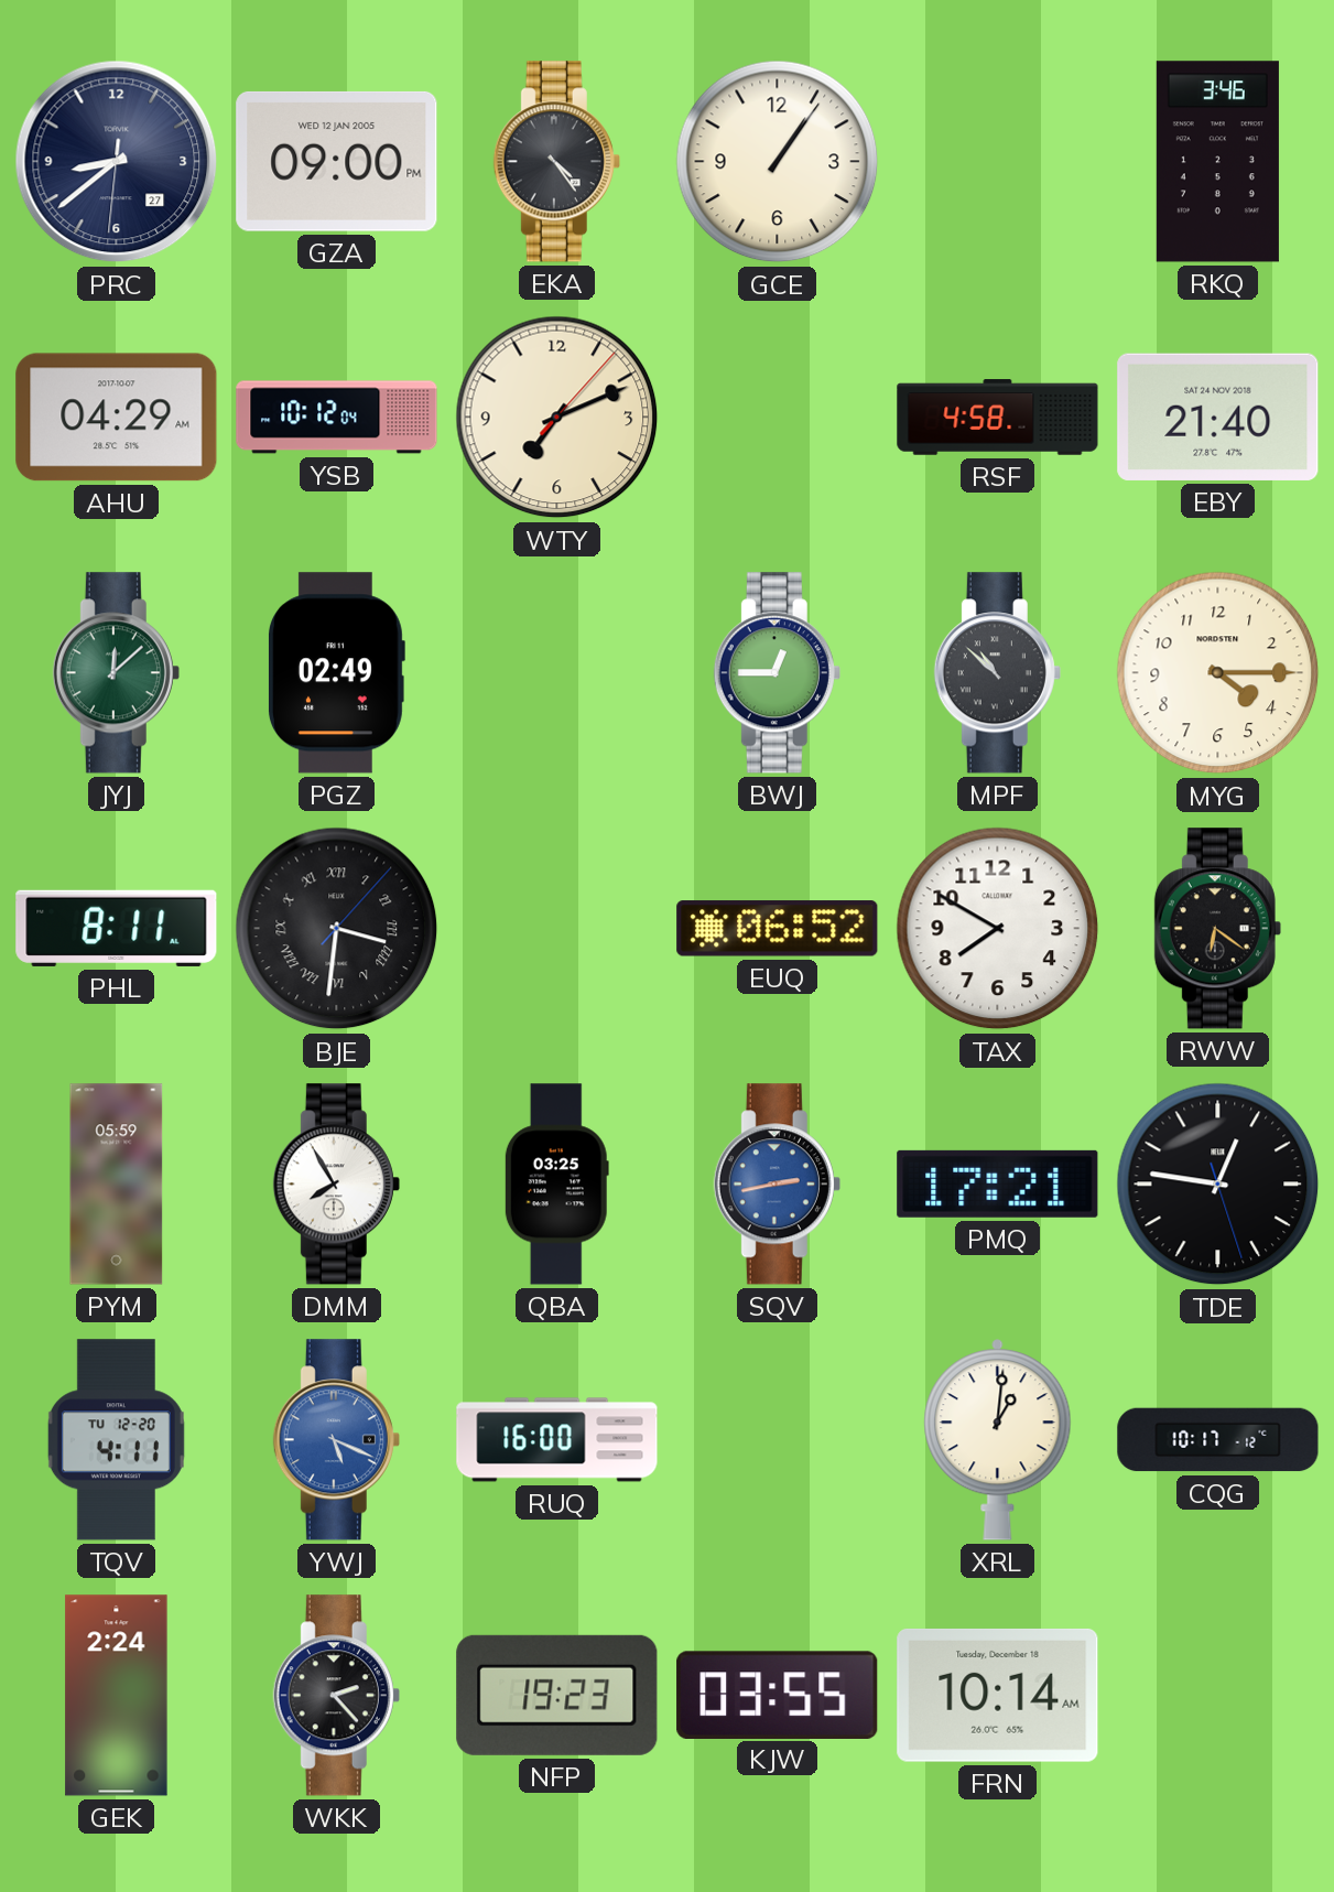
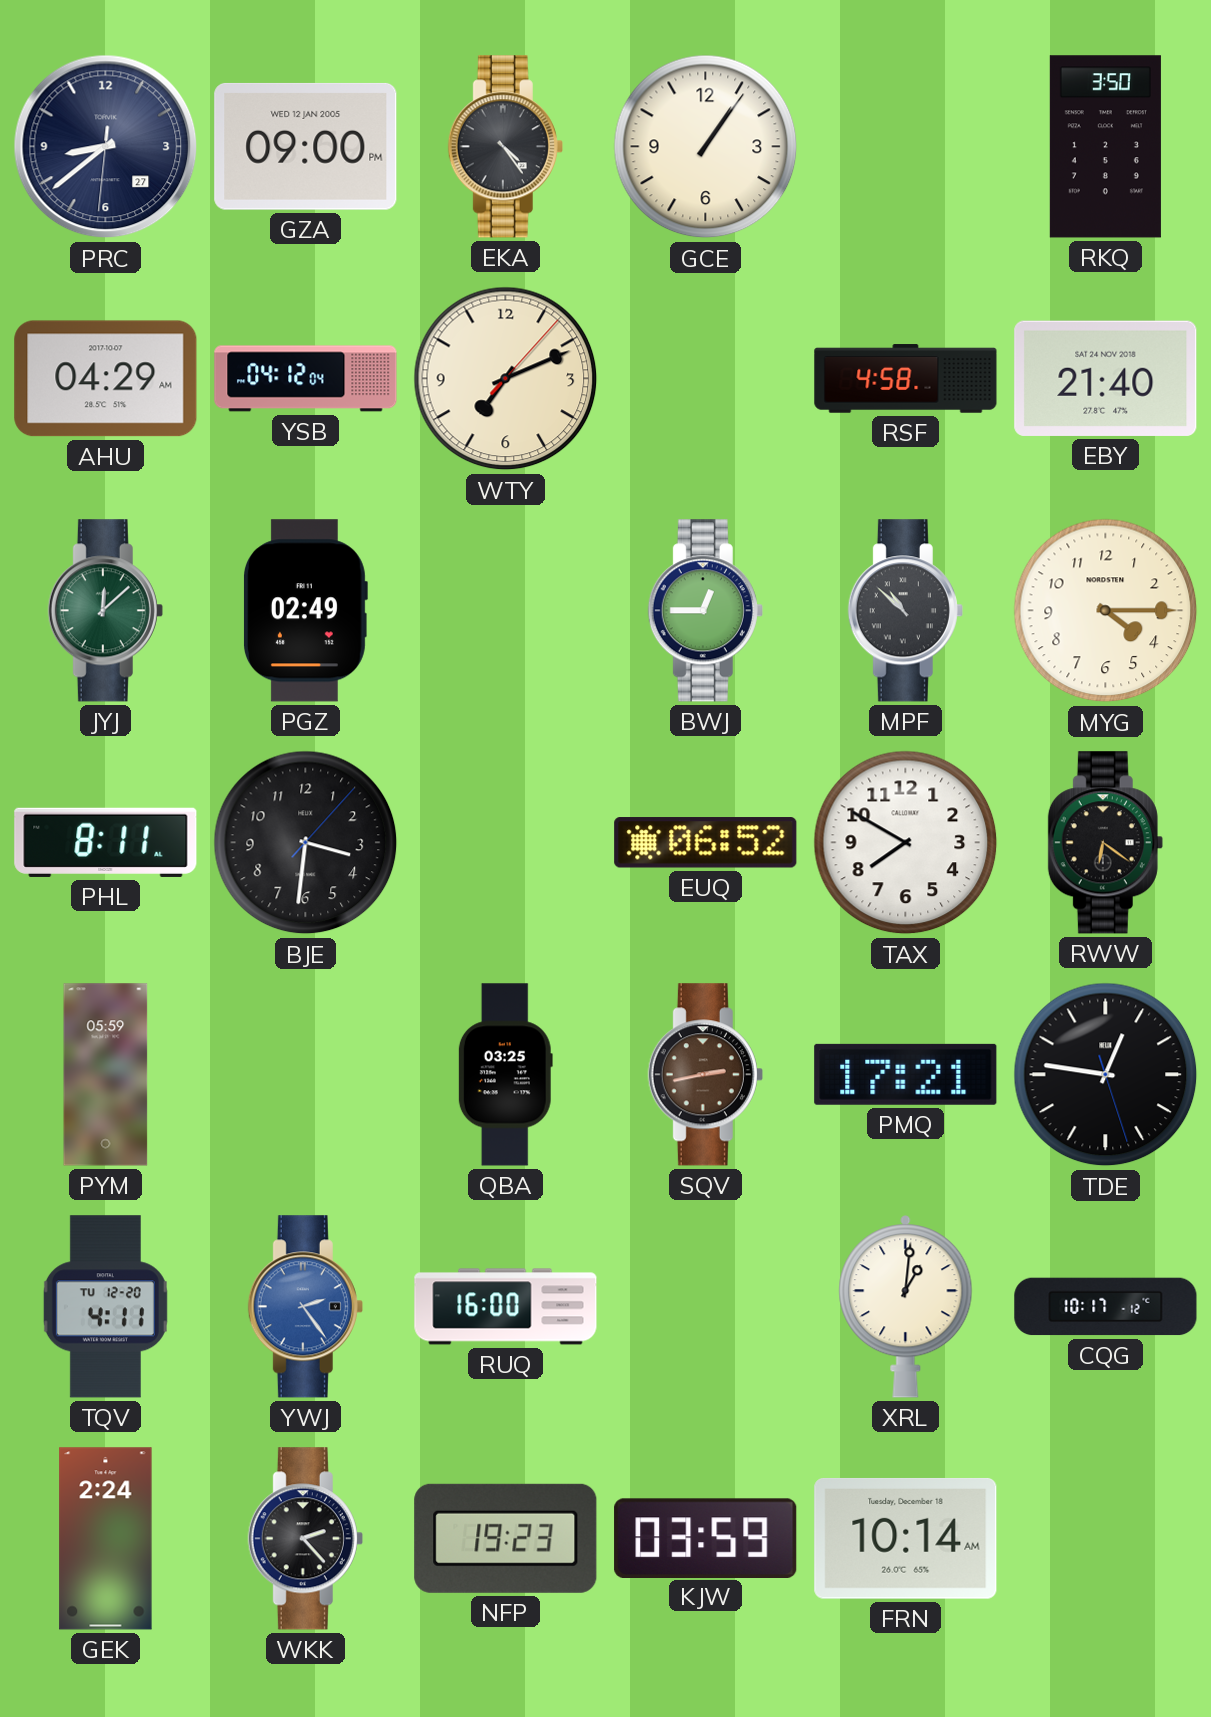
RKQ: 3:46 -> 3:50
YSB: 10:12 -> 04:12
BJE numerals: Roman -> Arabic
DMM: 7:55 -> none
SQV dial: blue -> brown
YWJ: 5:19 -> 2:24
KJW: 03:55 -> 03:59
